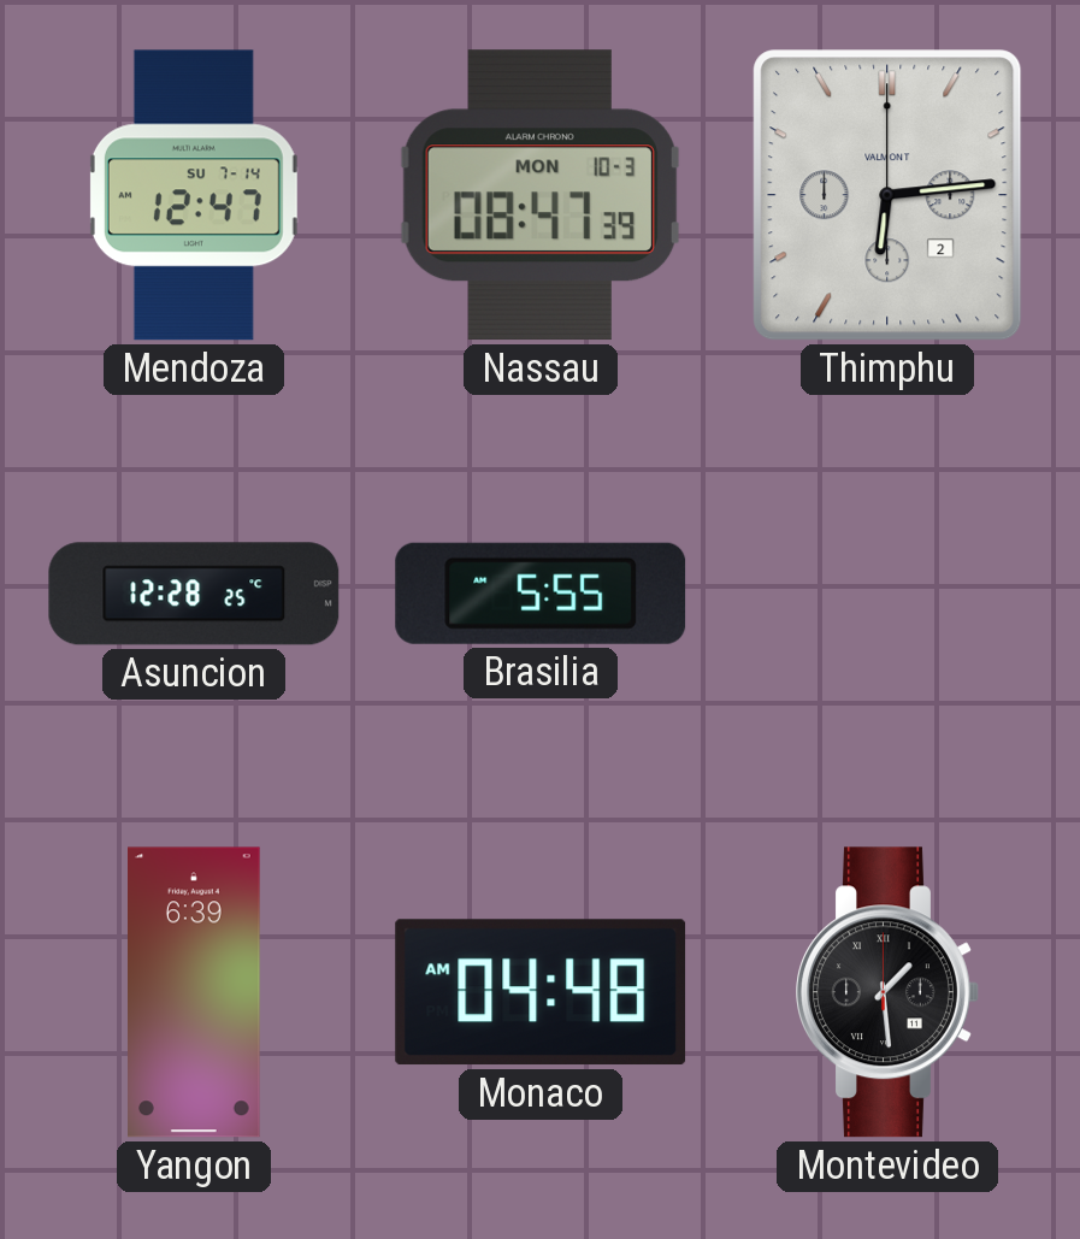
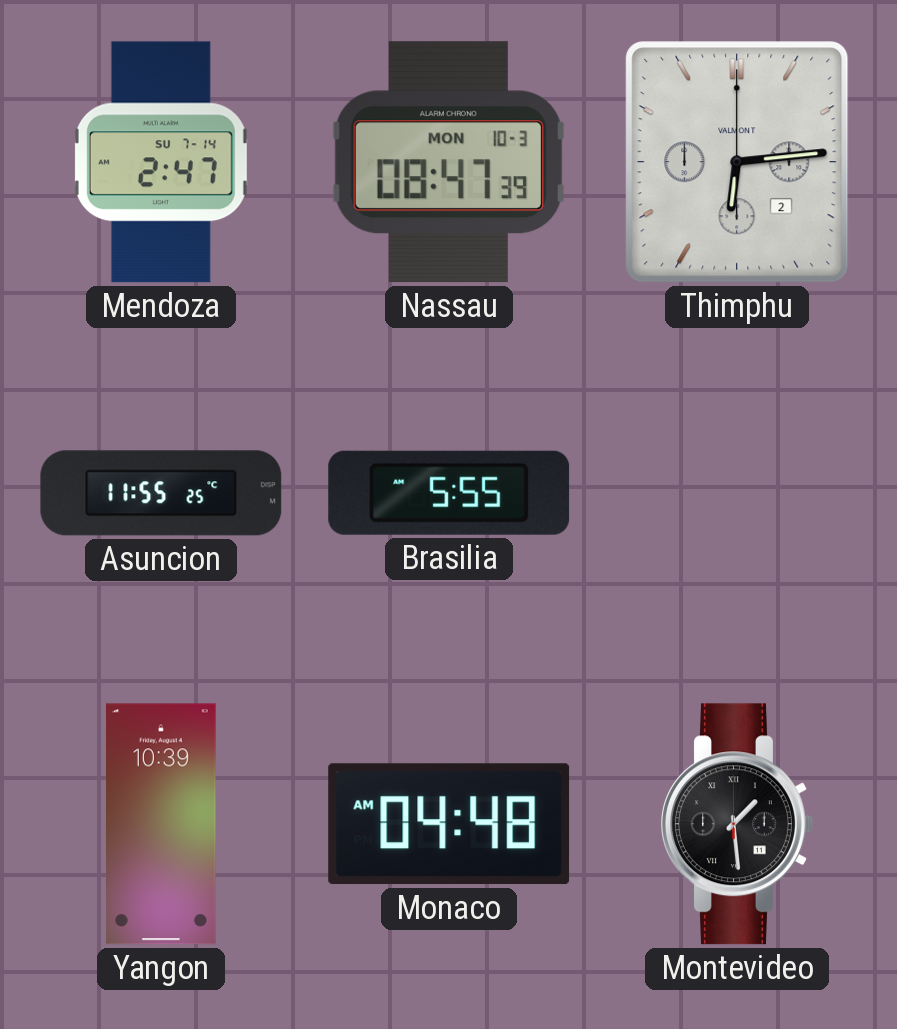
Mendoza: 12:47 -> 2:47
Asuncion: 12:28 -> 11:55
Yangon: 6:39 -> 10:39
